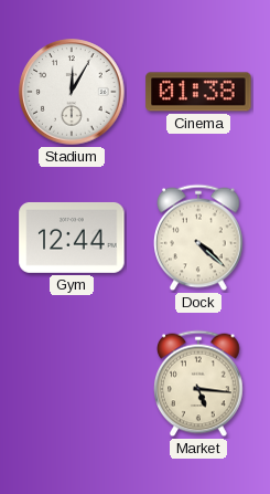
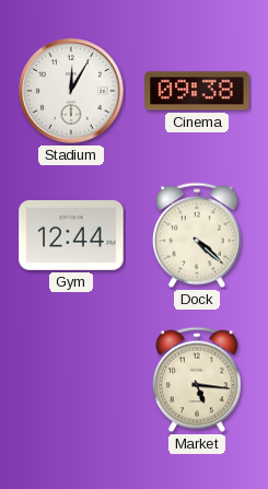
Cinema: 01:38 -> 09:38
